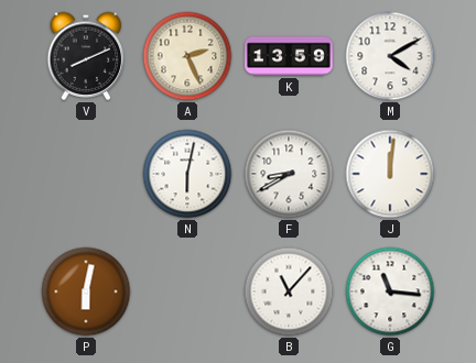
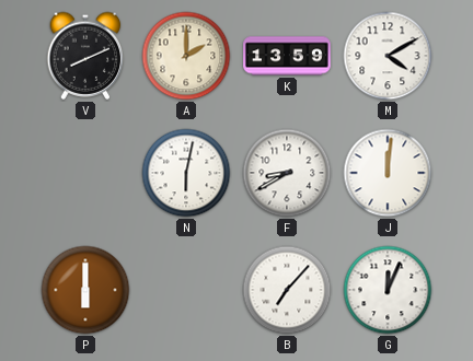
A: 2:26 -> 2:00
P: 6:02 -> 6:00
B: 11:07 -> 7:07
G: 11:16 -> 12:04
